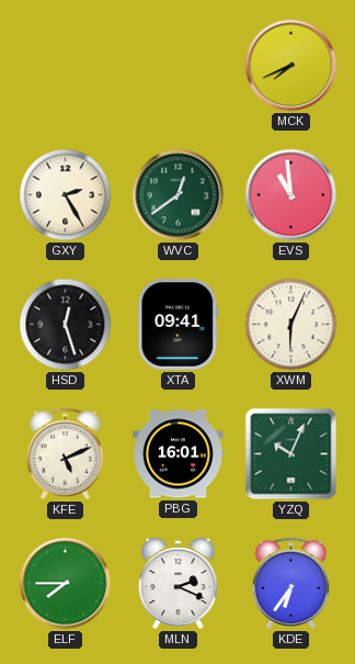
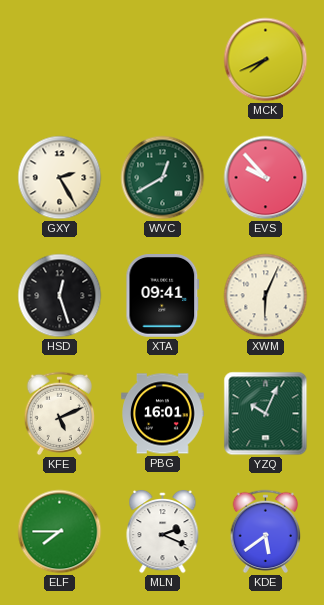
WVC: 12:39 -> 12:40
EVS: 10:59 -> 9:53
KDE: 6:36 -> 5:39
